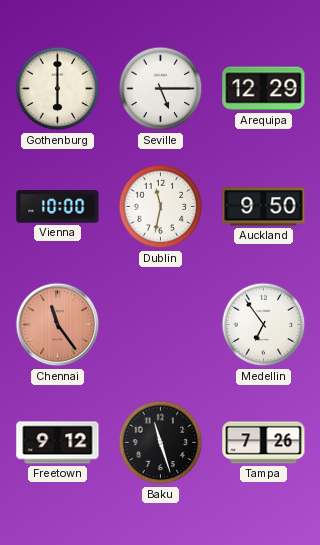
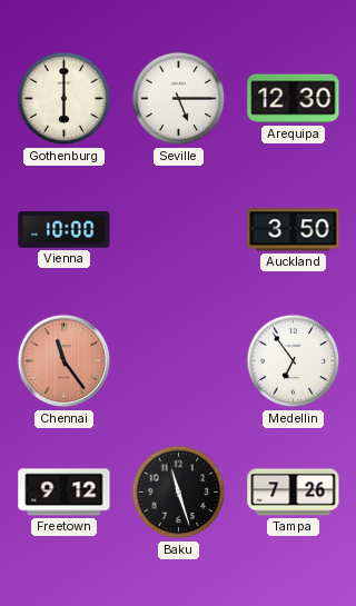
Arequipa: 12:29 -> 12:30
Dublin: 11:32 -> none
Auckland: 9:50 -> 3:50
